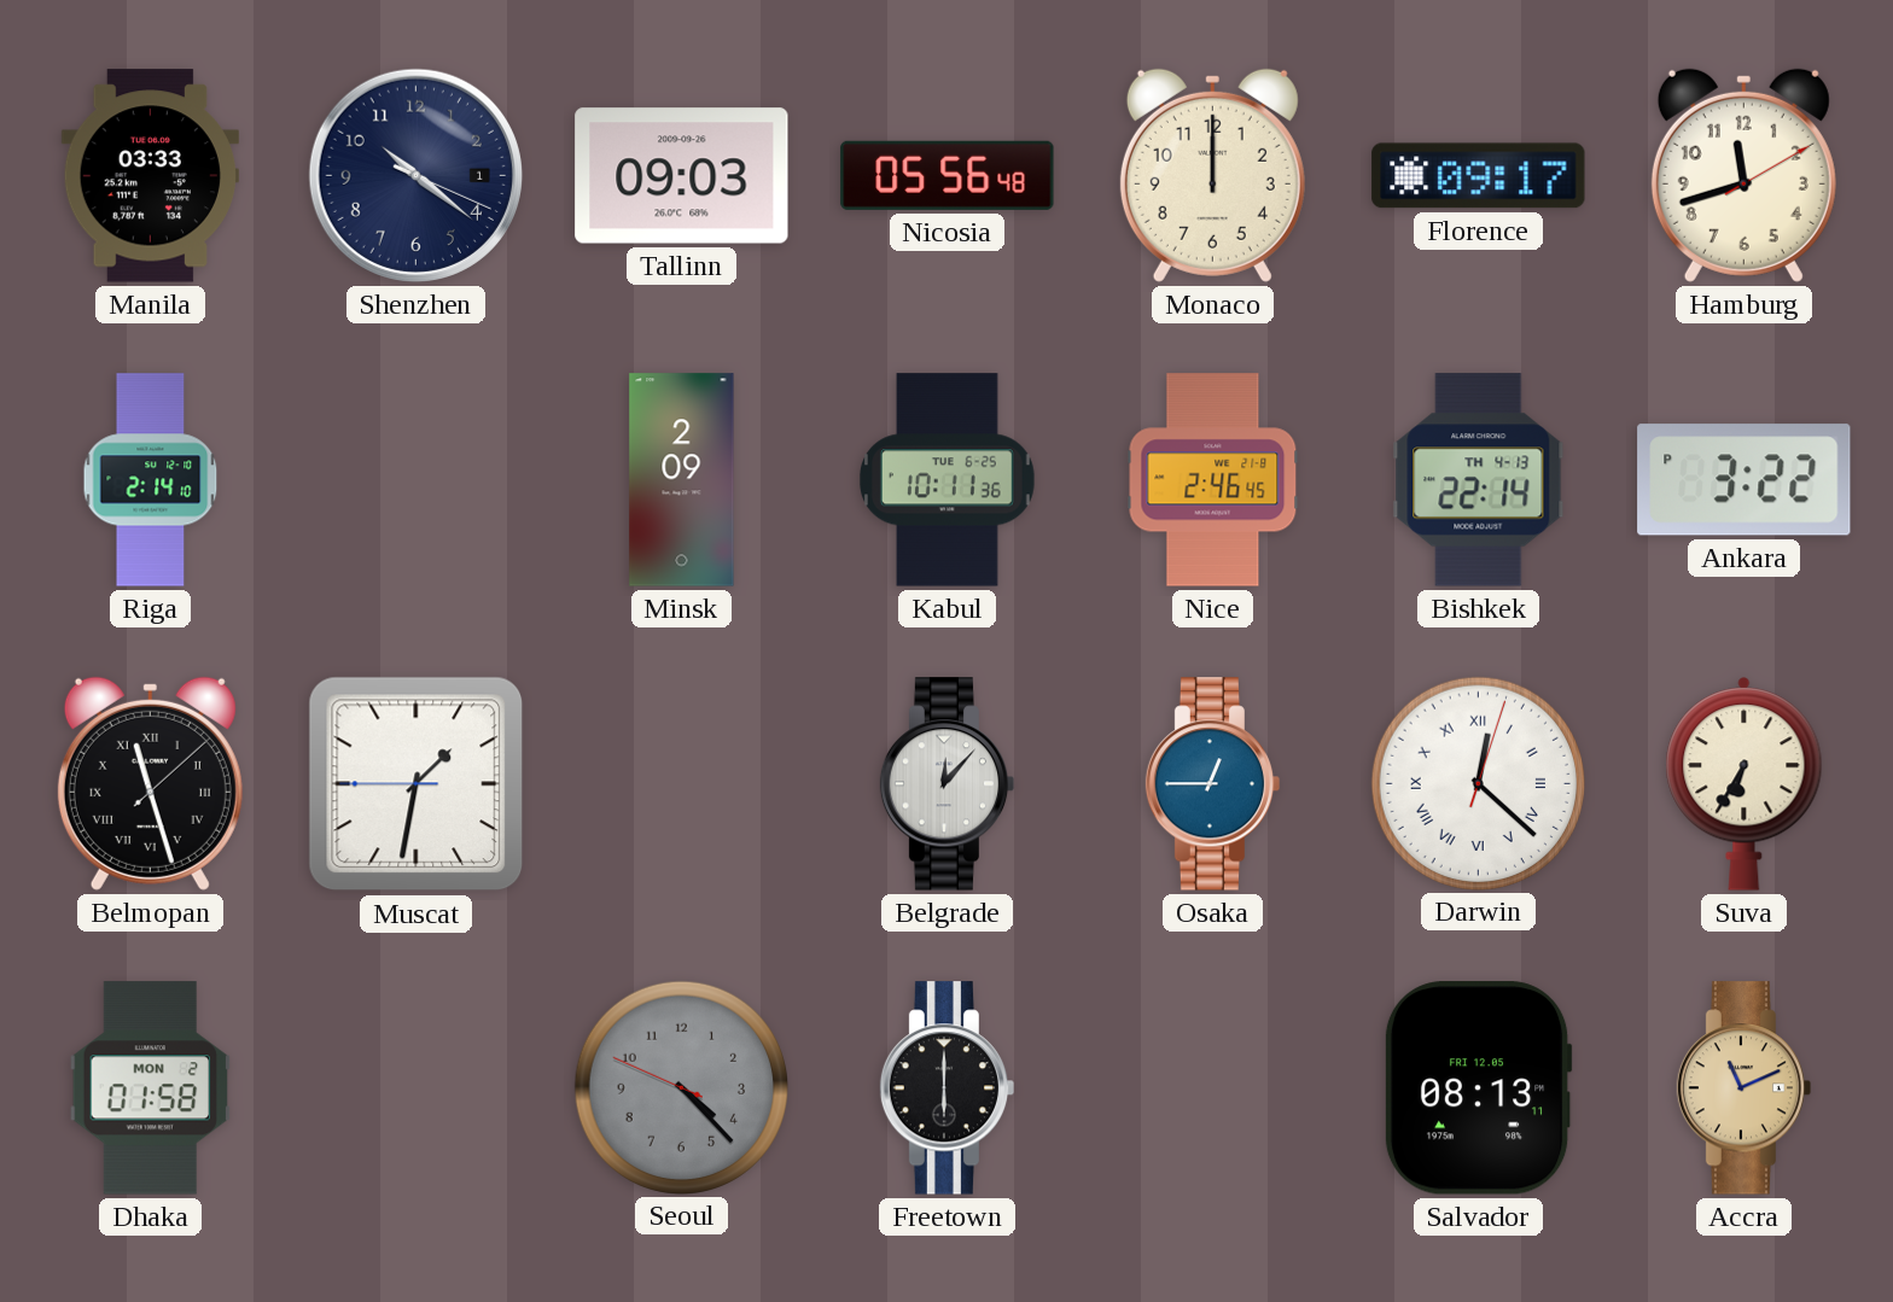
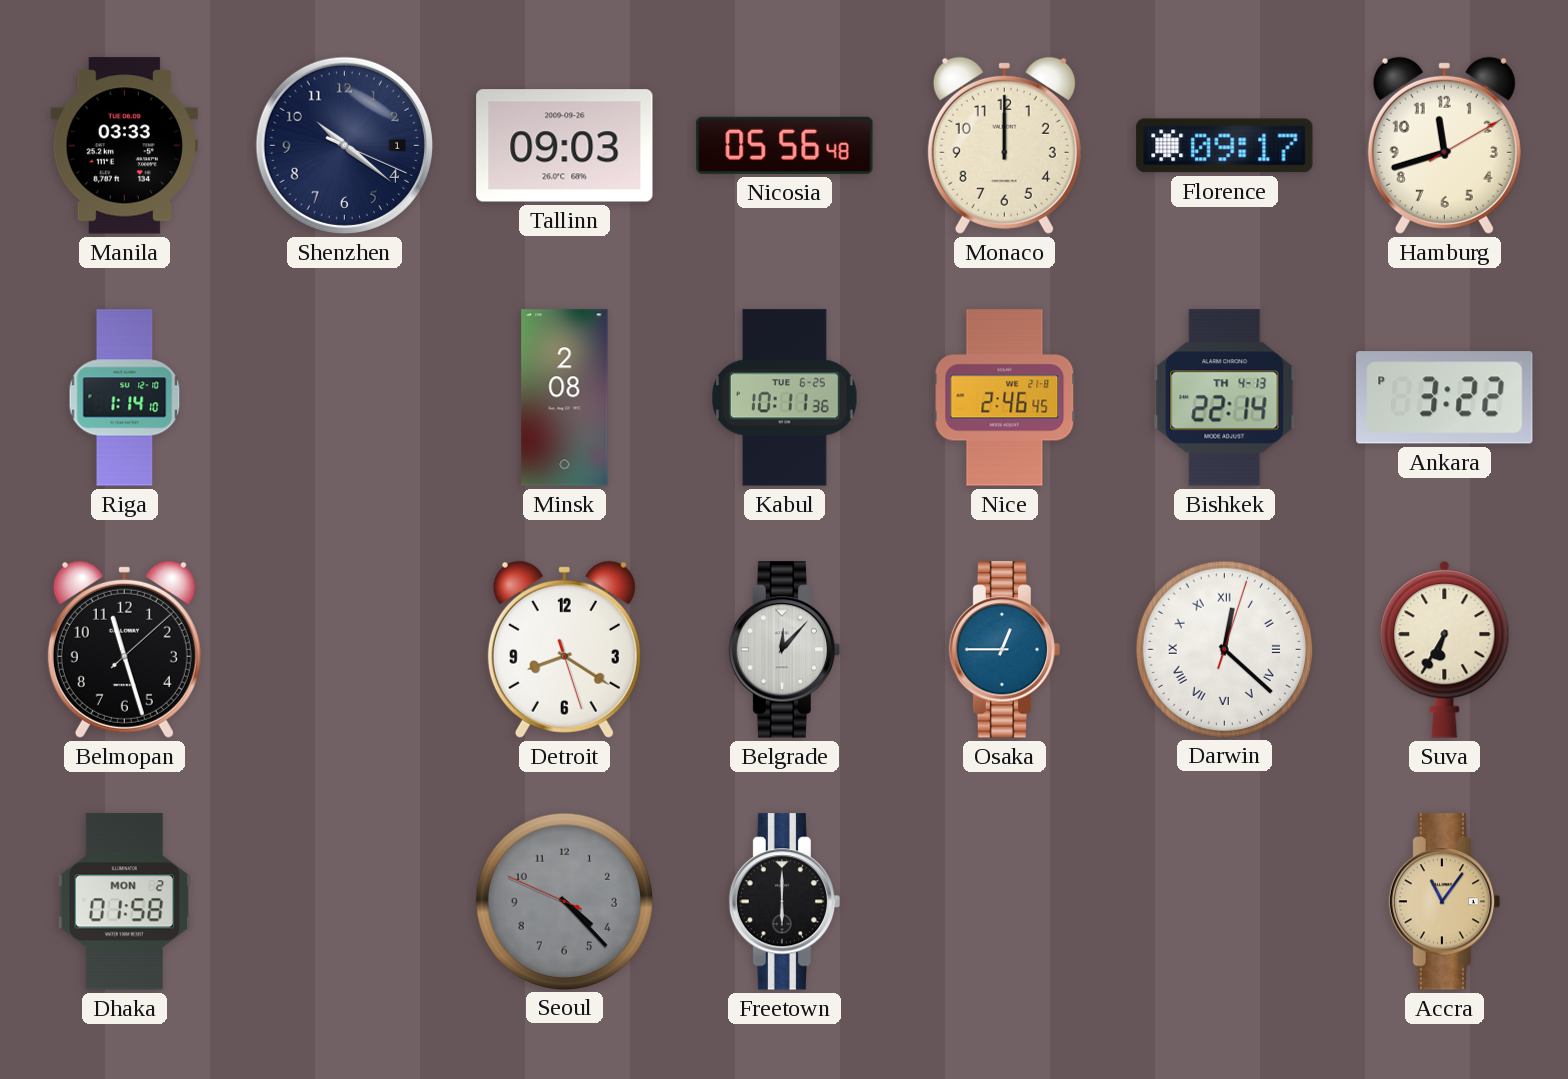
Riga: 2:14 -> 1:14
Minsk: 2:09 -> 2:08
Belmopan numerals: Roman -> Arabic
Muscat: 1:31 -> none
Detroit: none -> 8:20
Salvador: 08:13 -> none
Accra: 11:11 -> 11:06
